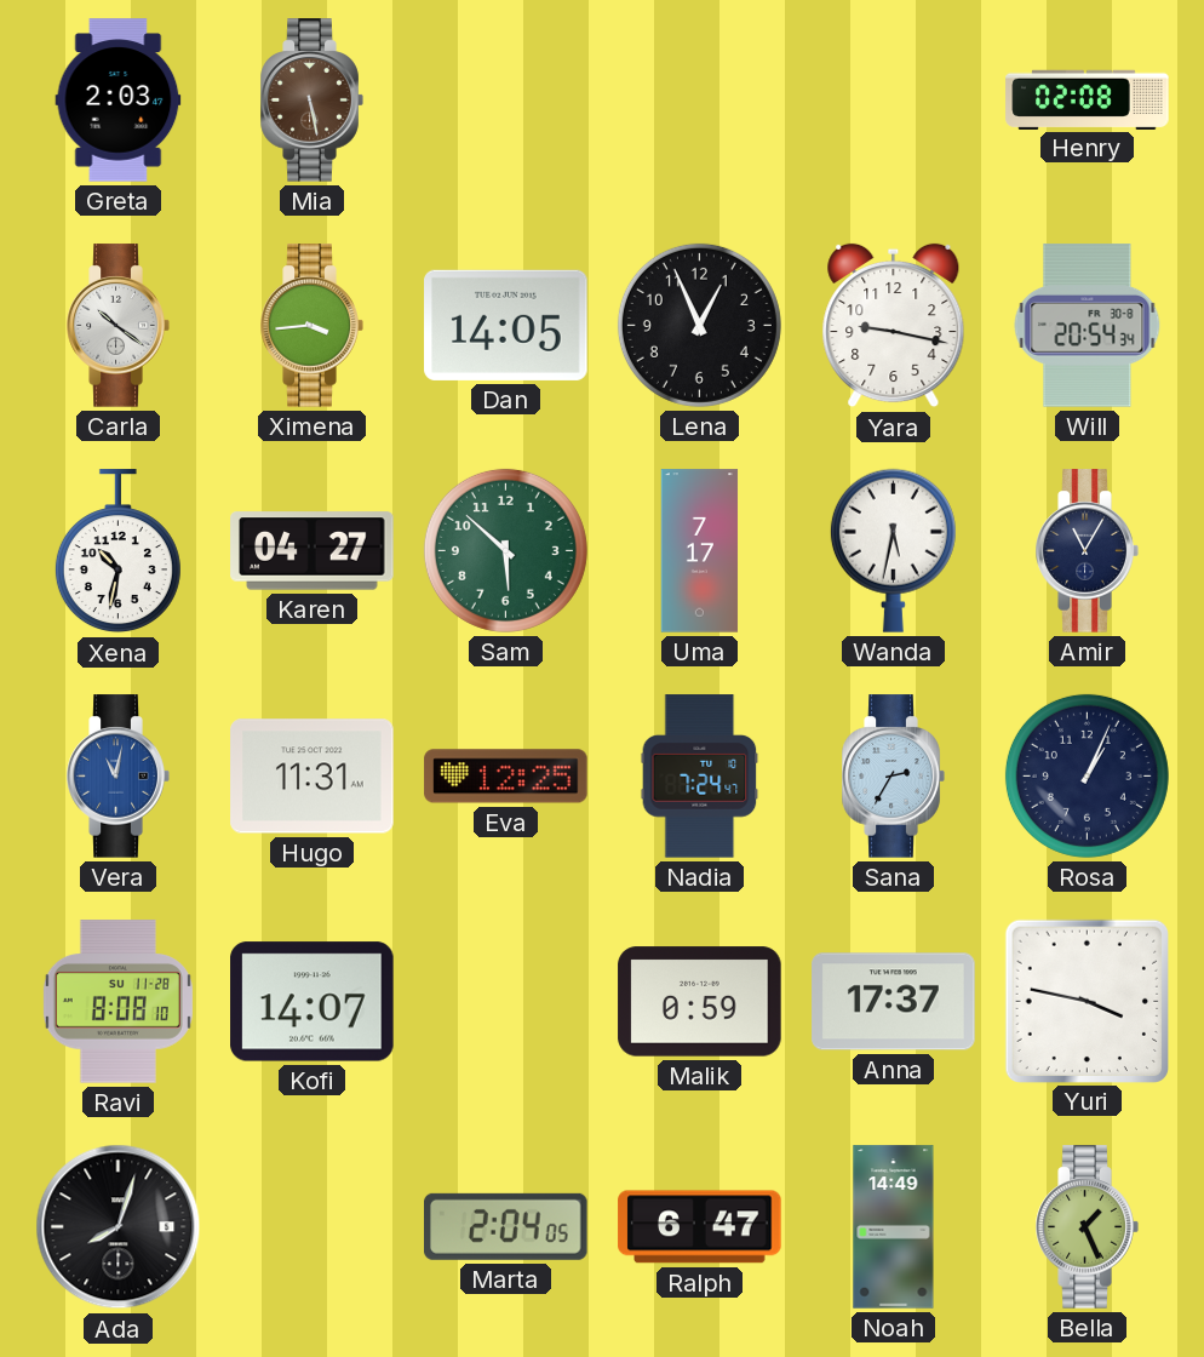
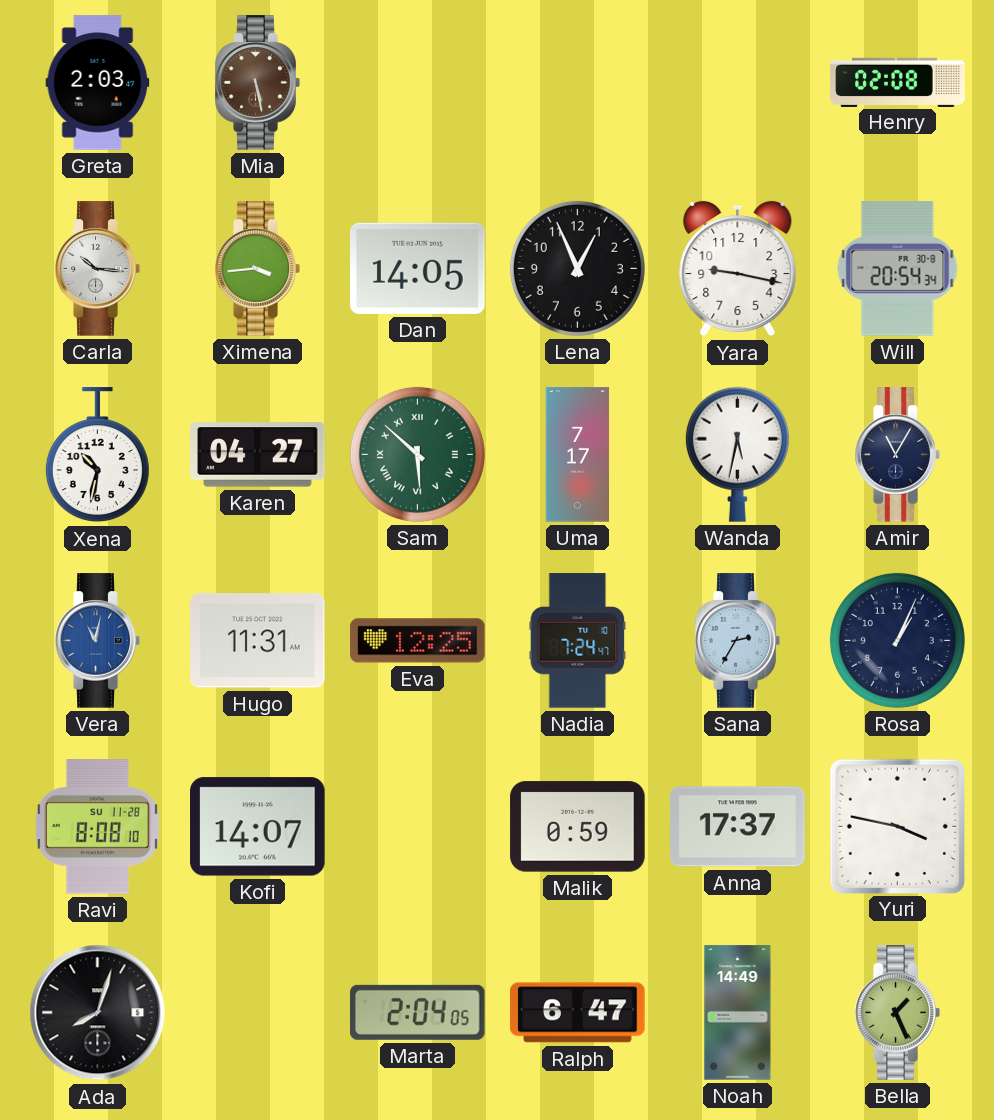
Carla: 10:21 -> 10:16
Sam numerals: Arabic -> Roman
